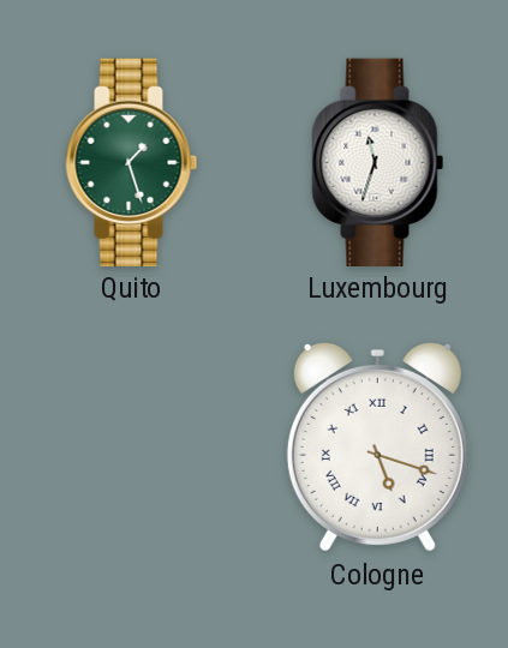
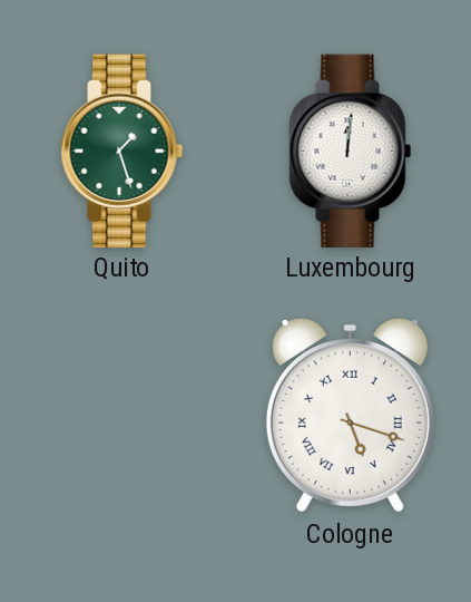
Luxembourg: 11:33 -> 12:01
